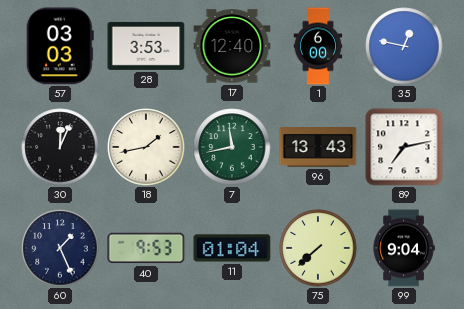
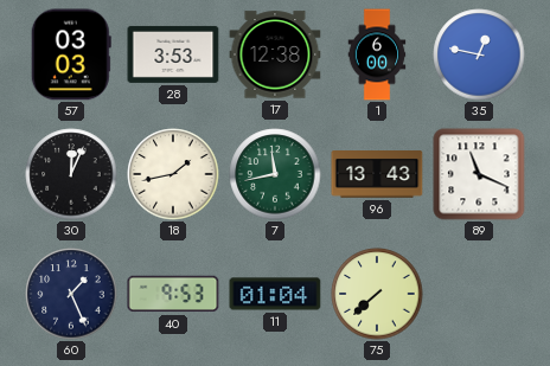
17: 12:40 -> 12:38
89: 7:13 -> 11:19
99: 9:04 -> none
